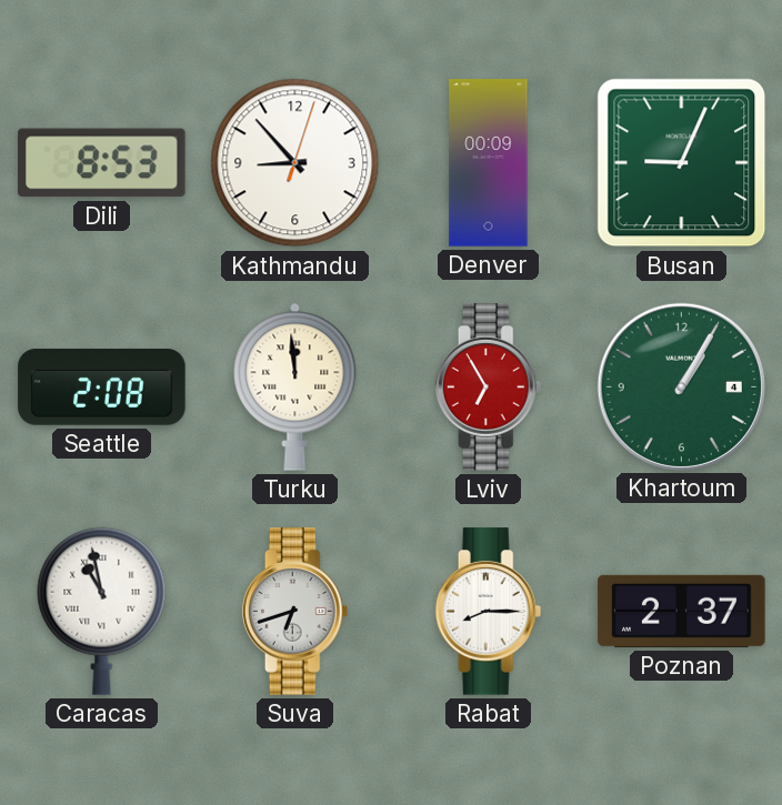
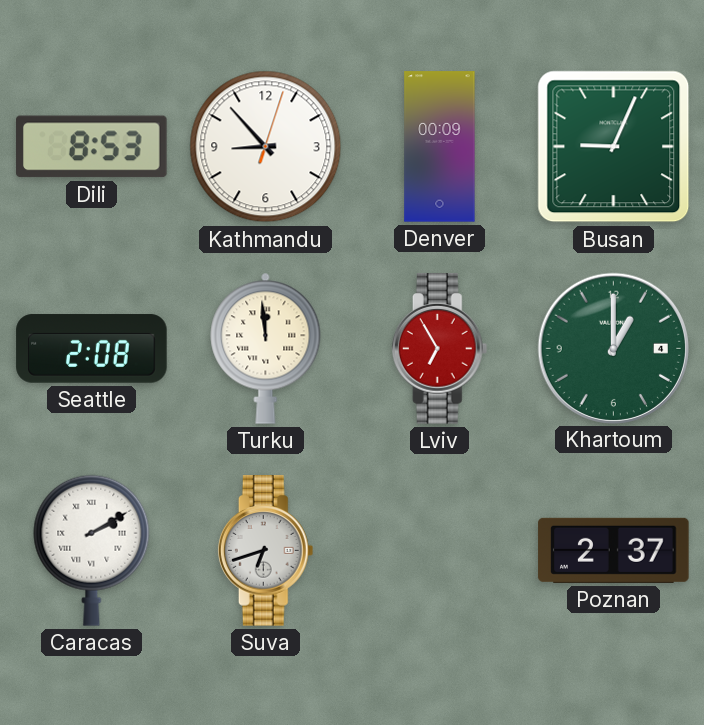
Khartoum: 1:05 -> 1:00
Caracas: 10:58 -> 2:10
Rabat: 8:15 -> none
